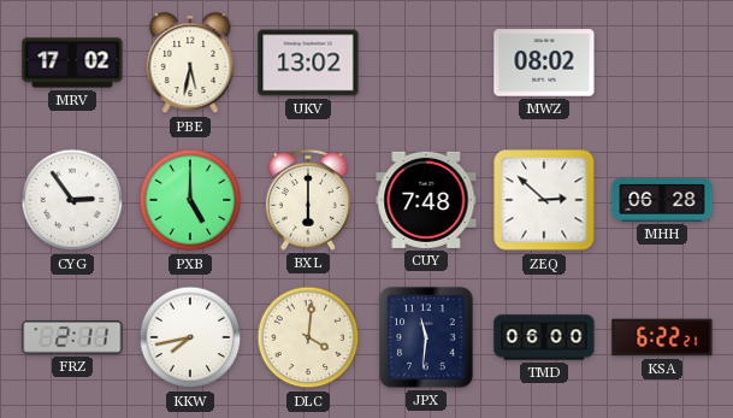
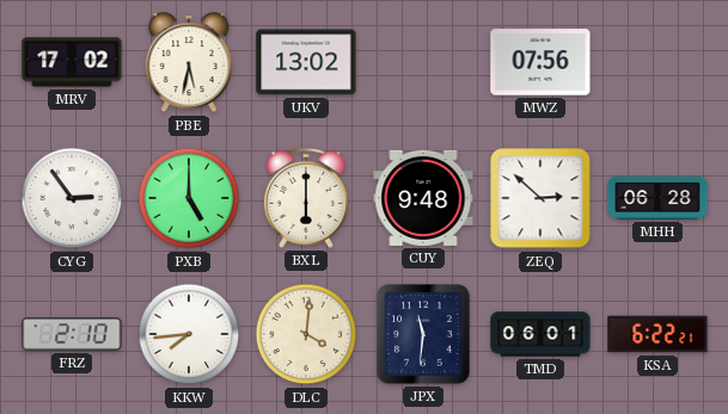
MWZ: 08:02 -> 07:56
CUY: 7:48 -> 9:48
FRZ: 2:11 -> 2:10
KKW: 7:43 -> 7:44
TMD: 06:00 -> 06:01
